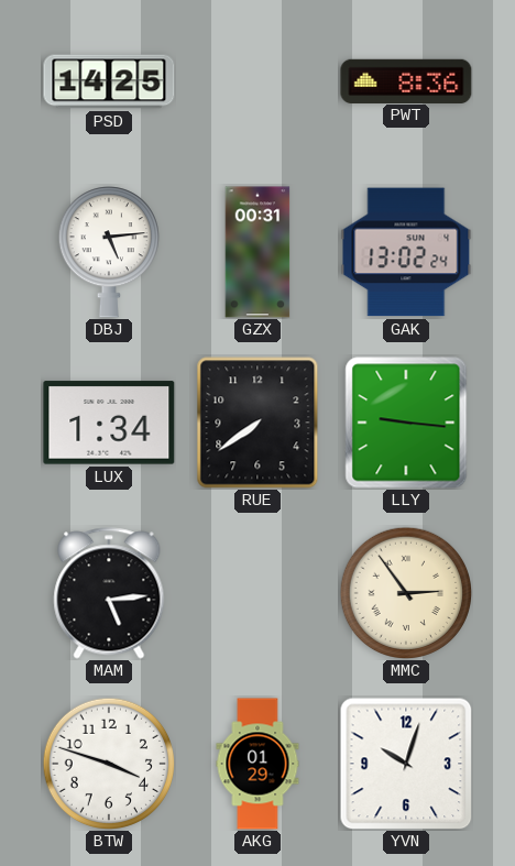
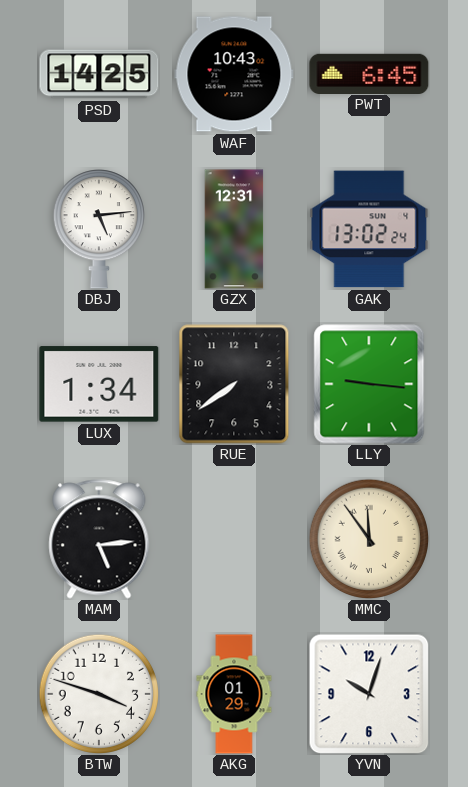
WAF: none -> 10:43
PWT: 8:36 -> 6:45
GZX: 00:31 -> 12:31
MMC: 2:54 -> 11:54
